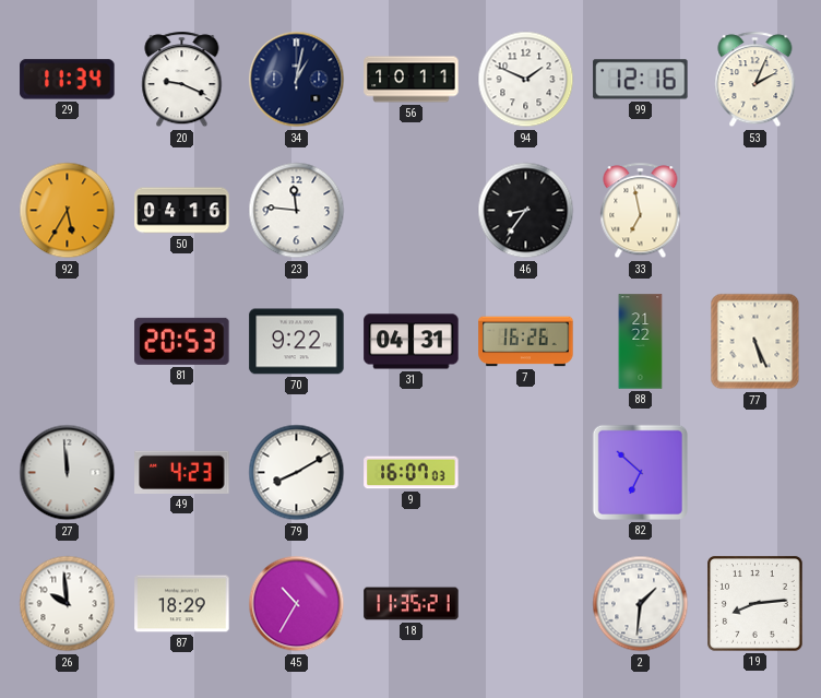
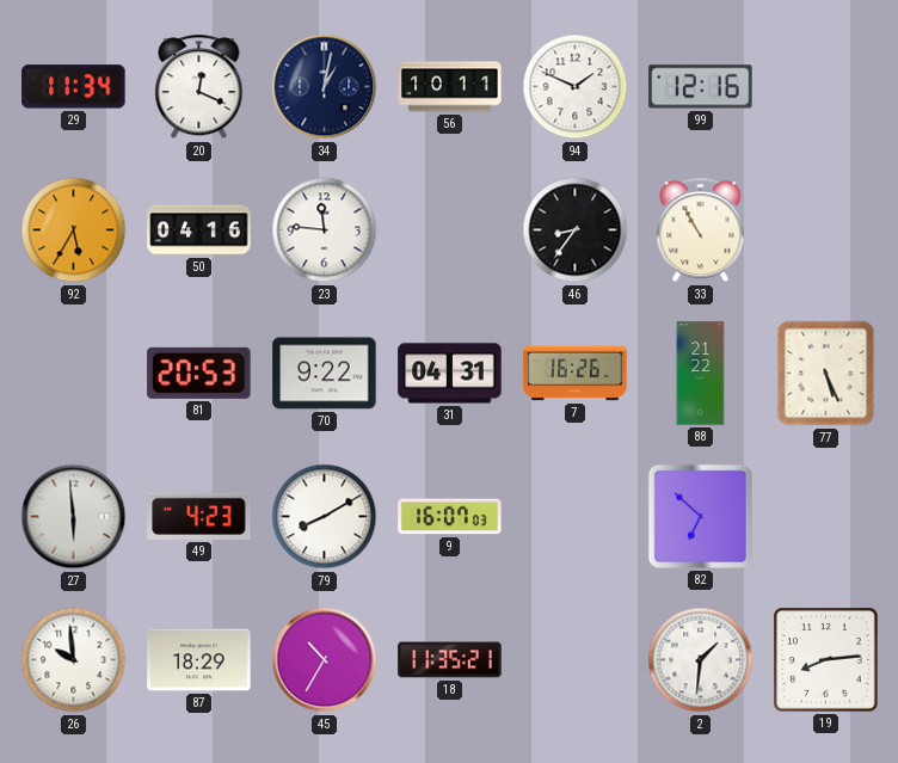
20: 9:19 -> 12:19
53: 2:04 -> none
33: 6:58 -> 10:55
27: 11:59 -> 5:59
